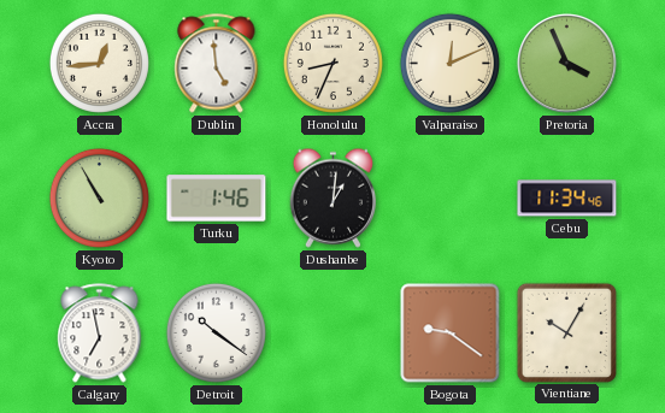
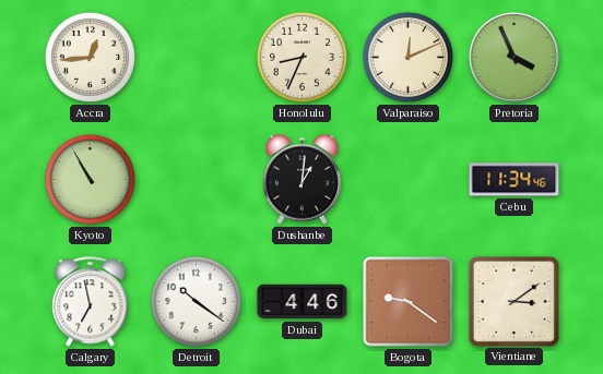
Dublin: 4:59 -> none
Turku: 1:46 -> none
Dubai: none -> 4:46
Vientiane: 10:05 -> 3:09
